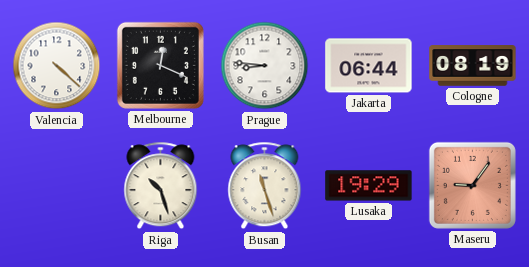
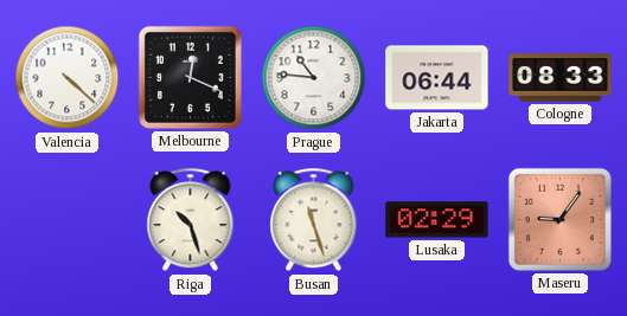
Prague: 8:46 -> 10:46
Cologne: 08:19 -> 08:33
Lusaka: 19:29 -> 02:29
